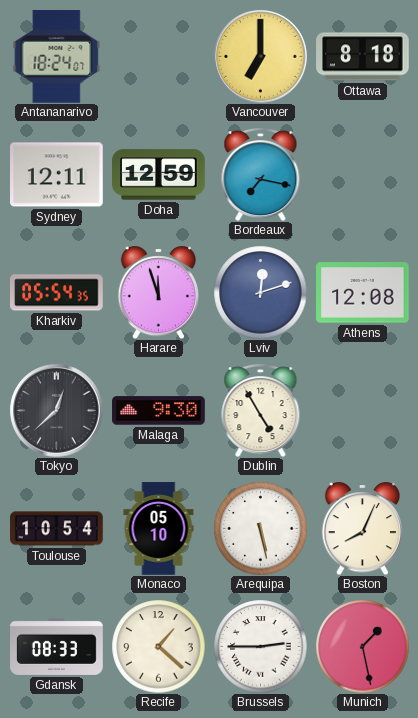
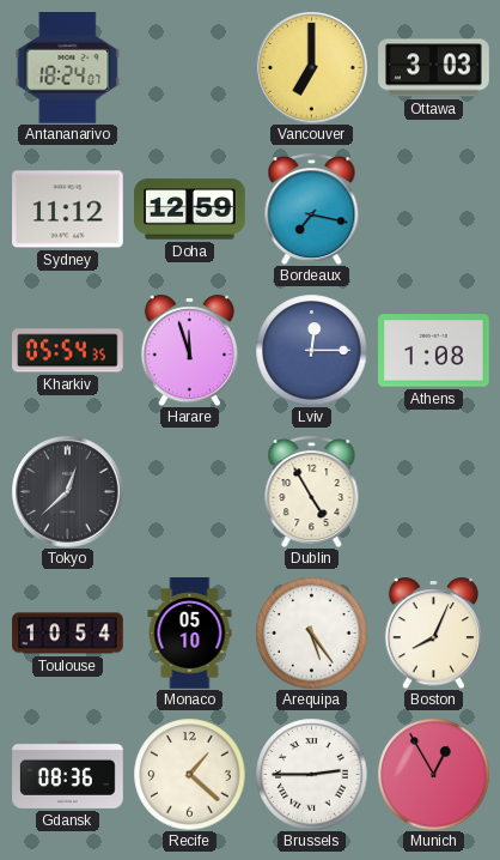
Ottawa: 8:18 -> 3:03
Sydney: 12:11 -> 11:12
Lviv: 12:12 -> 12:15
Athens: 12:08 -> 1:08
Malaga: 9:30 -> none
Arequipa: 5:28 -> 5:24
Gdansk: 08:33 -> 08:36
Munich: 1:28 -> 12:55
